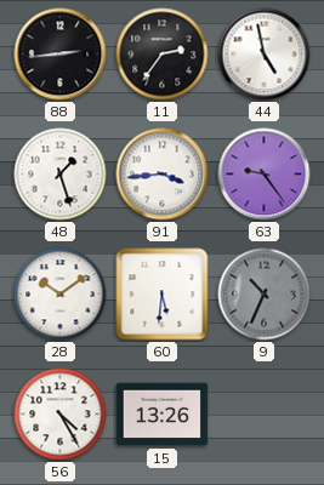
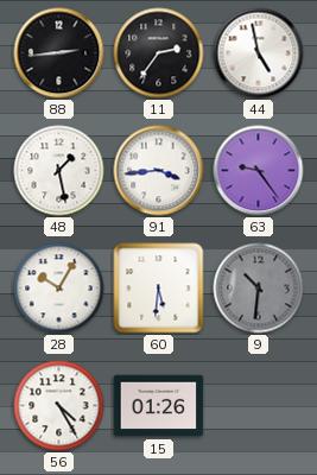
48: 1:27 -> 1:28
28: 10:09 -> 10:05
9: 10:34 -> 10:31
15: 13:26 -> 01:26
